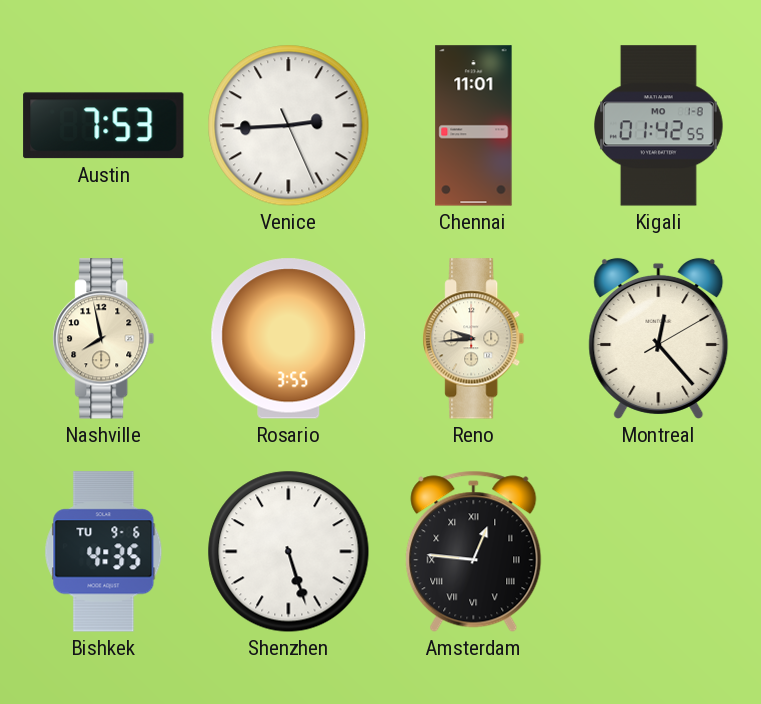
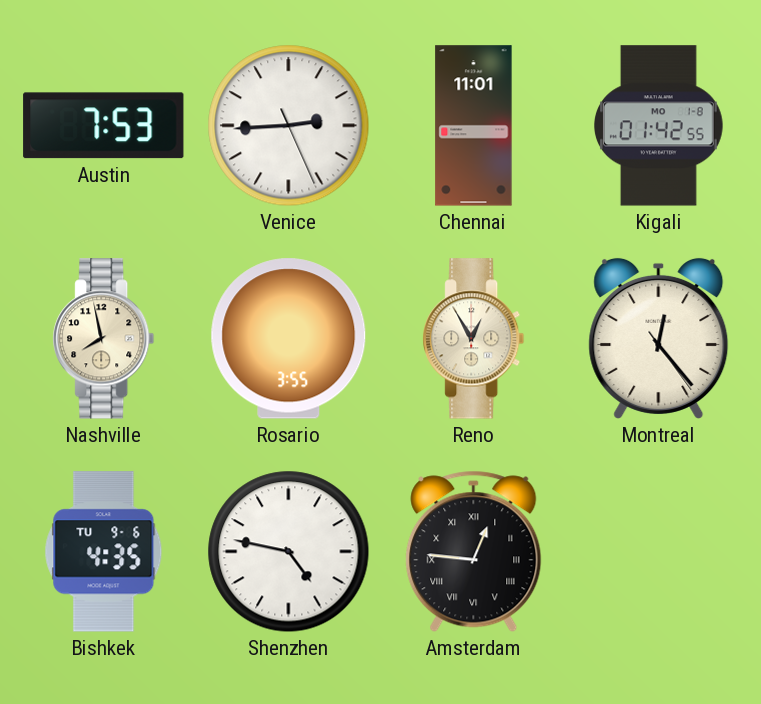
Reno: 9:44 -> 12:55
Montreal: 12:23:10 -> 12:23:24
Shenzhen: 5:27 -> 4:47
